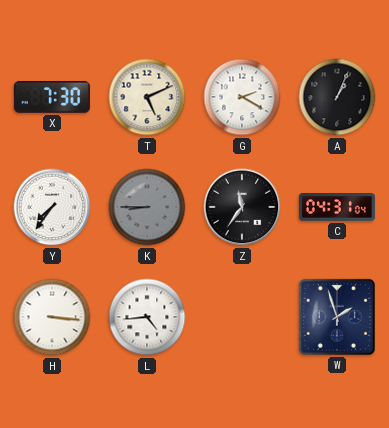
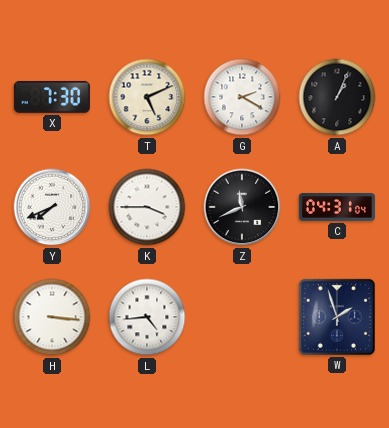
Y: 7:36 -> 7:41
K: 8:45 -> 3:45
K dial: grey -> white
Z: 11:36 -> 11:41
